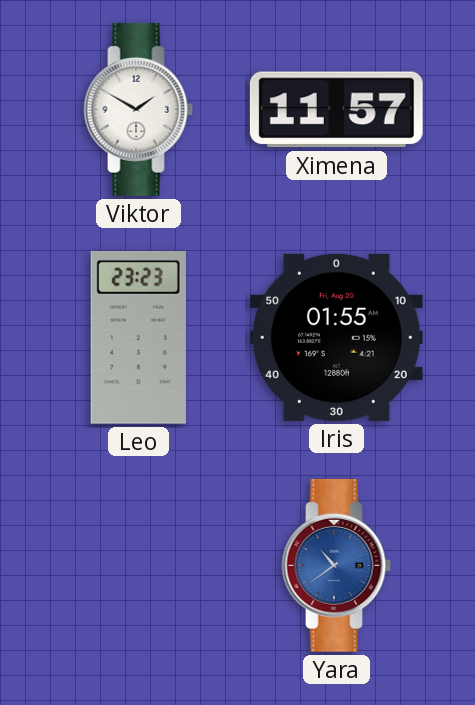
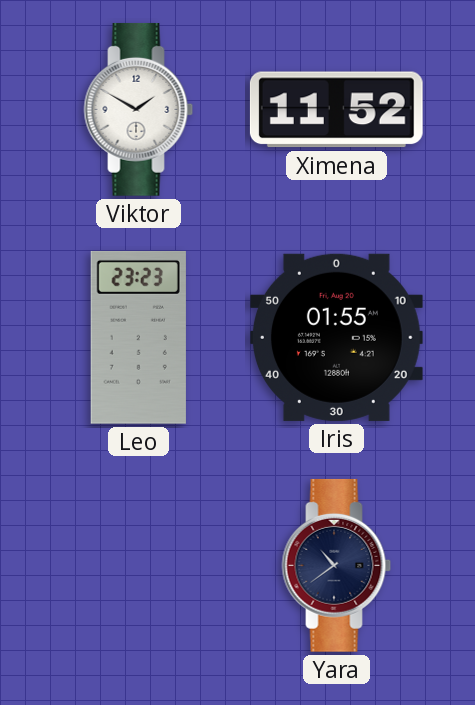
Ximena: 11:57 -> 11:52
Yara dial: blue -> navy
